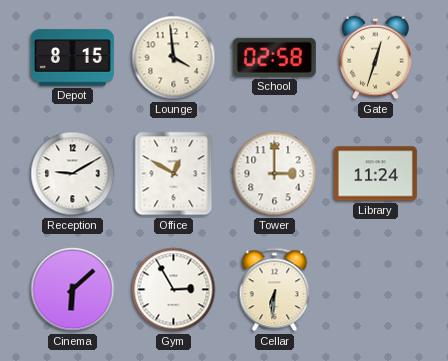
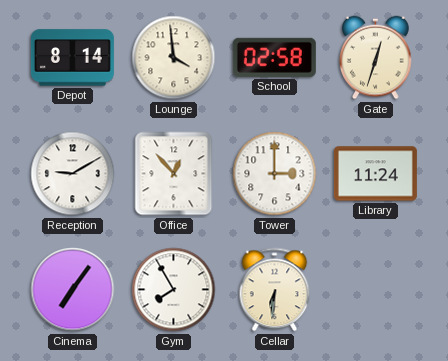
Depot: 8:15 -> 8:14
Office: 12:50 -> 12:53
Cinema: 6:08 -> 7:06
Gym: 2:55 -> 7:55
